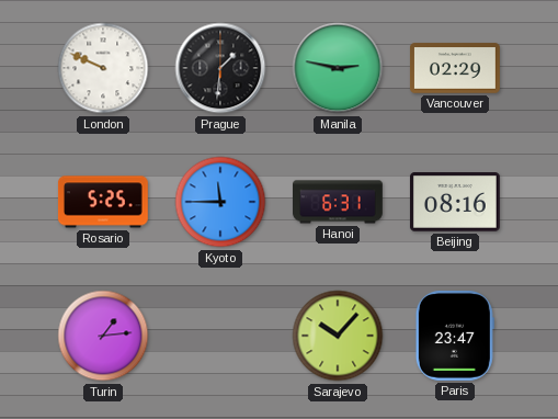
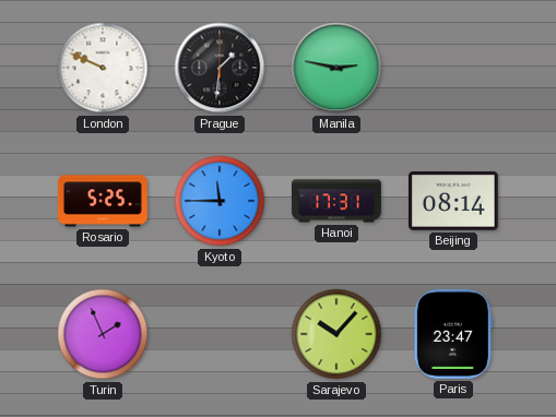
Vancouver: 02:29 -> none
Hanoi: 6:31 -> 17:31
Beijing: 08:16 -> 08:14
Turin: 1:14 -> 1:56
